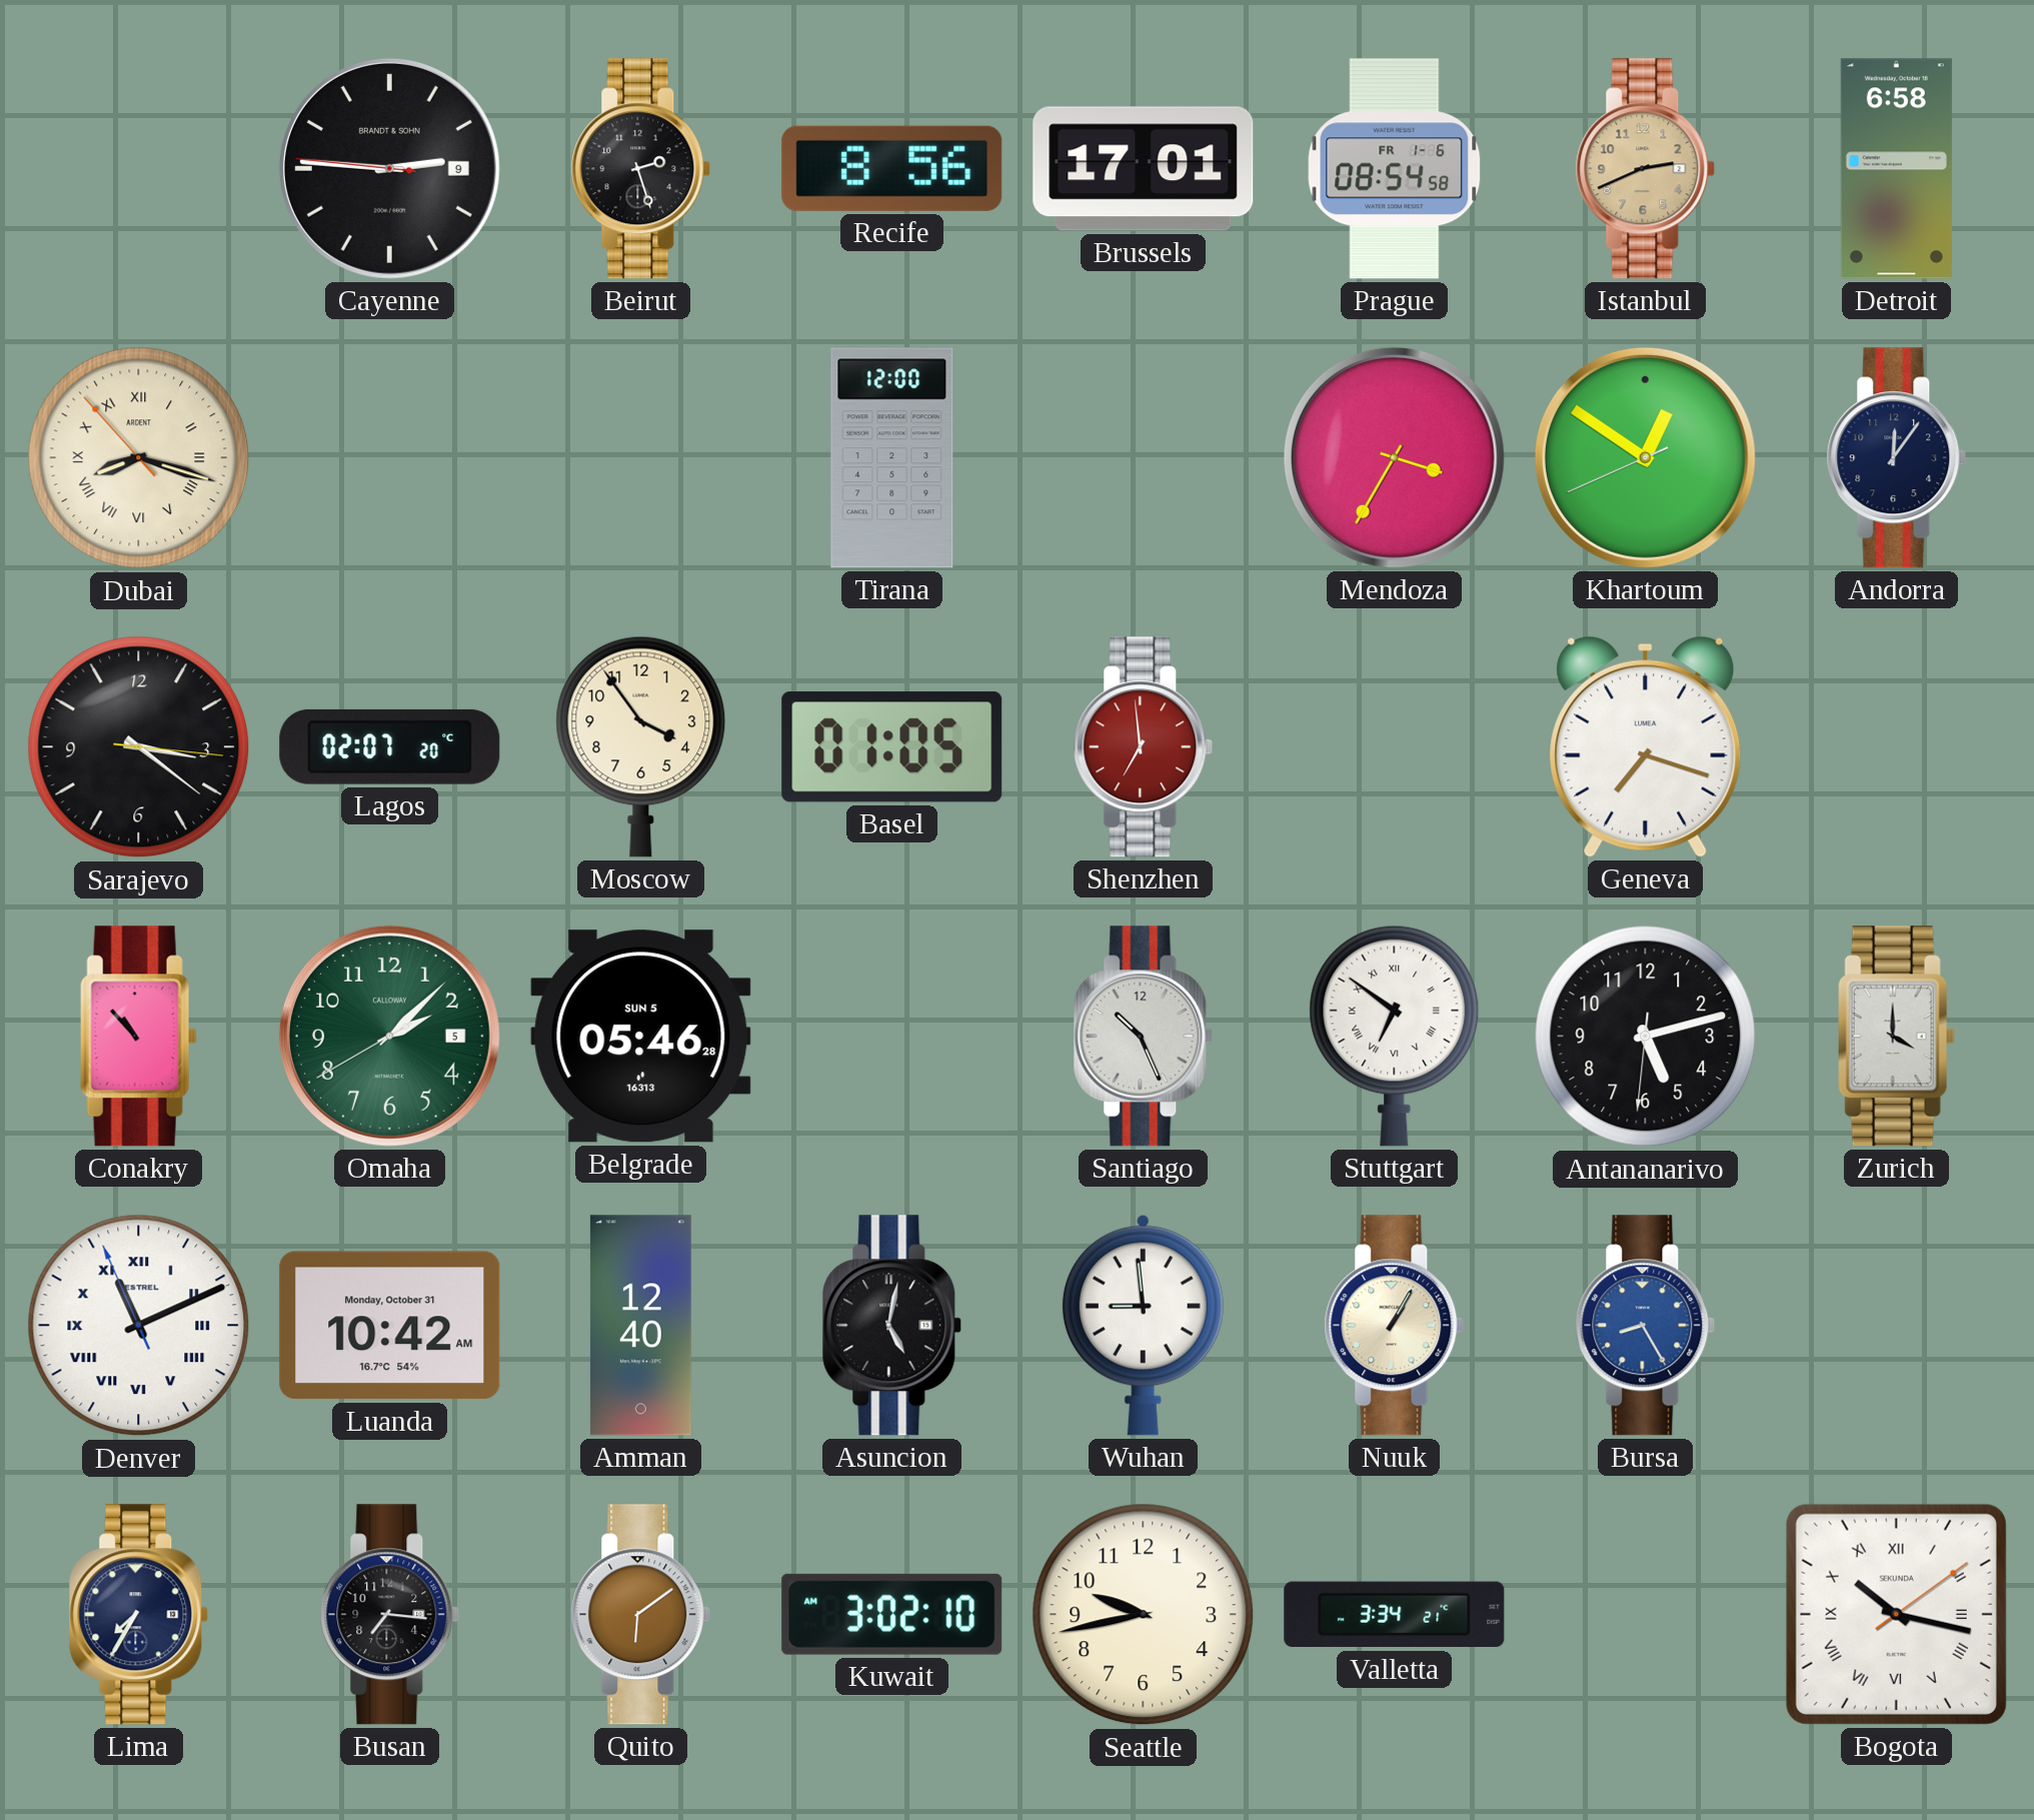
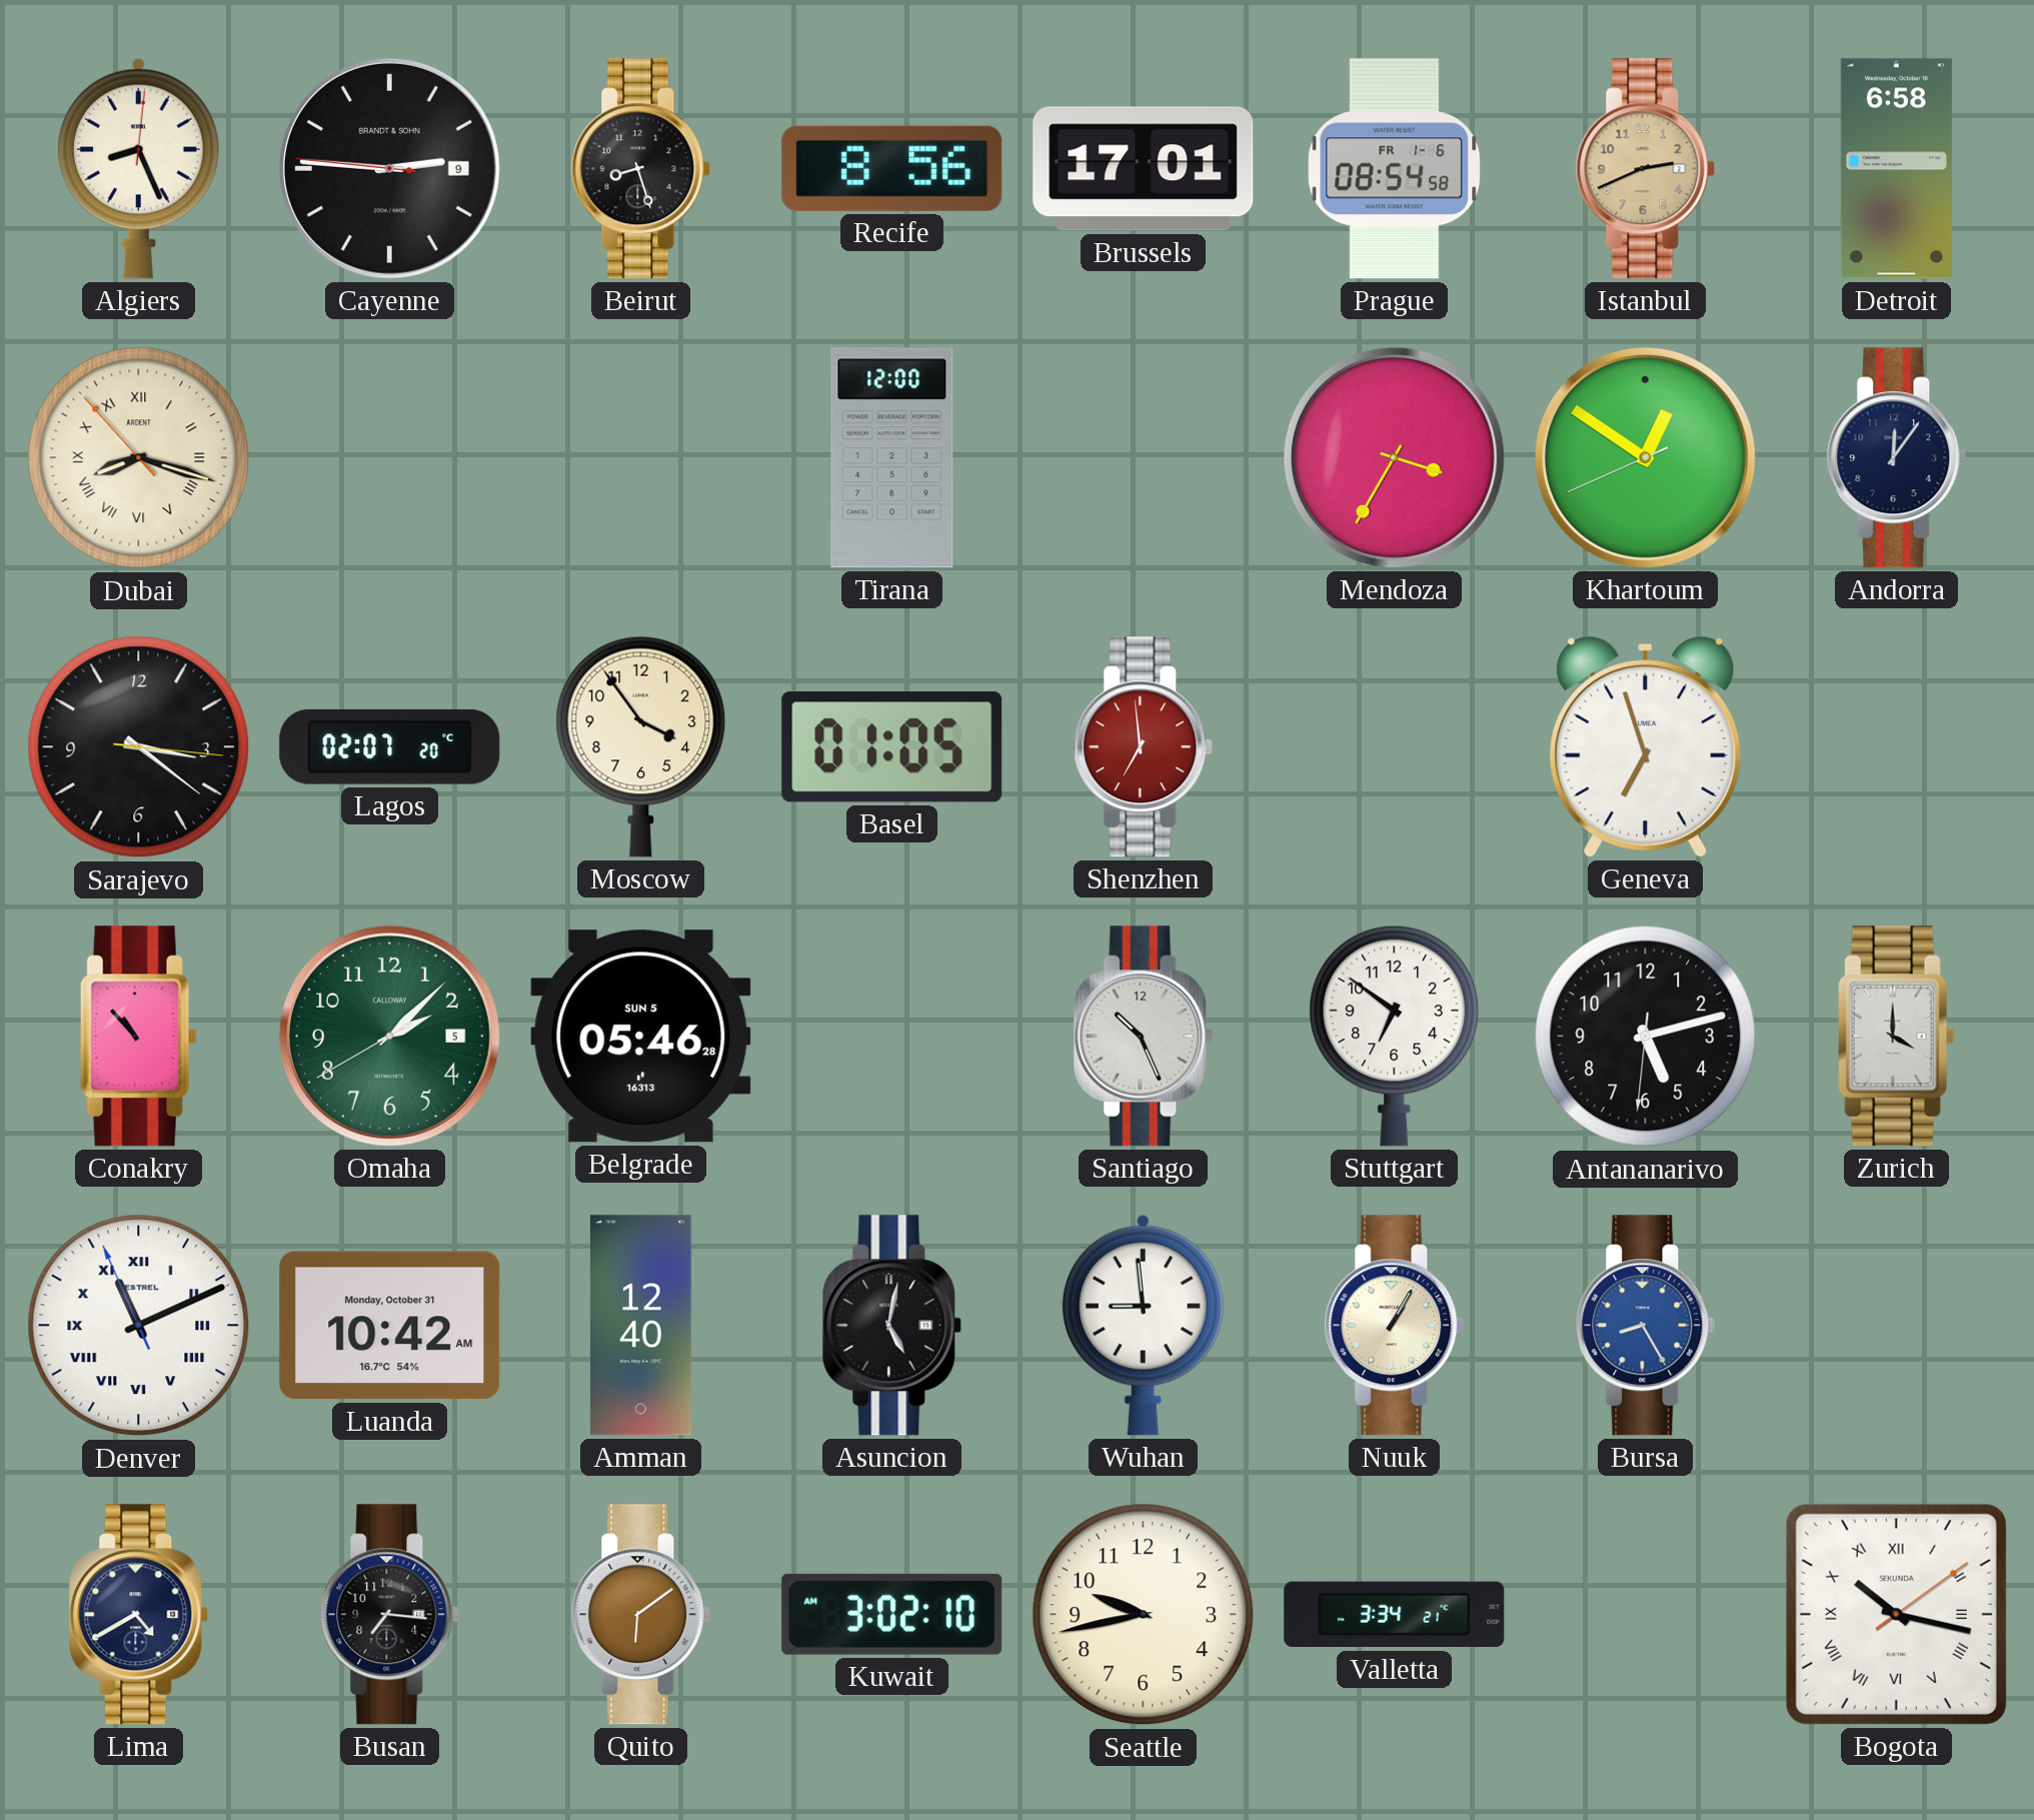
Algiers: none -> 8:26
Beirut: 2:27 -> 8:27
Geneva: 7:18 -> 6:57
Stuttgart numerals: Roman -> Arabic
Lima: 7:35 -> 4:40
